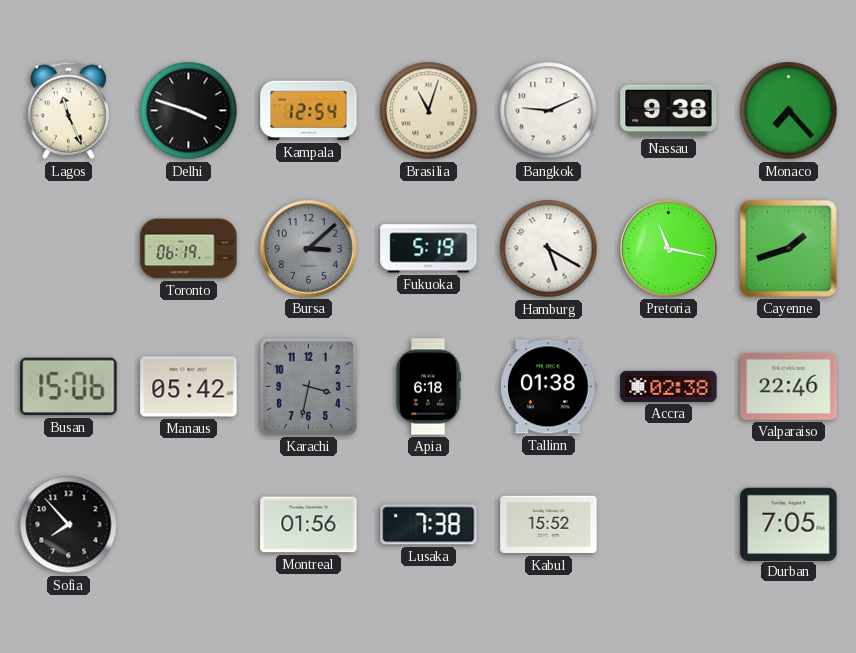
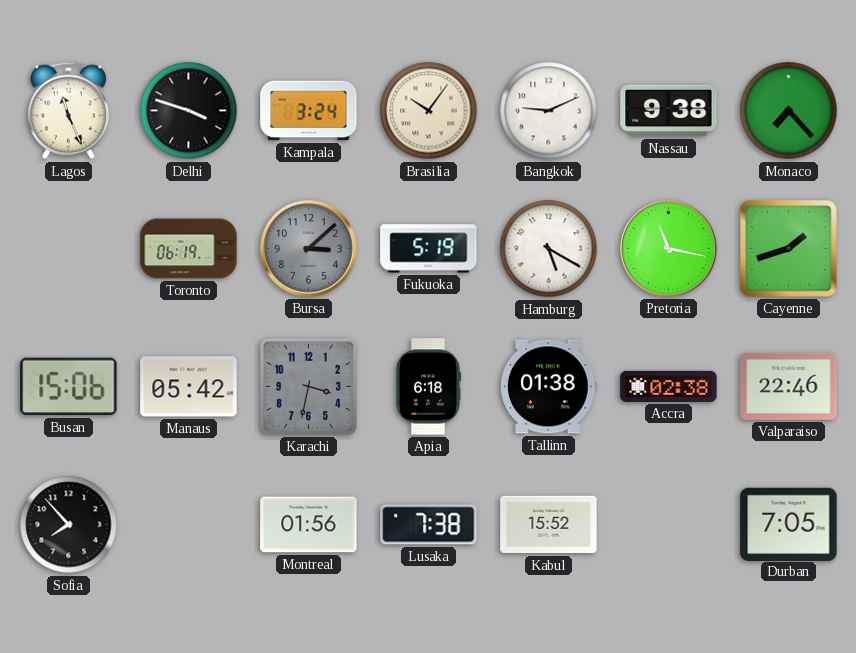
Kampala: 12:54 -> 3:24
Brasilia: 11:03 -> 10:06
